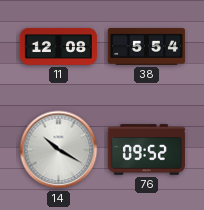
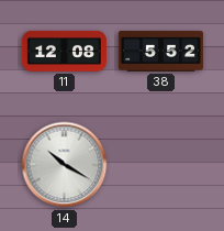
38: 5:54 -> 5:52
76: 09:52 -> none
